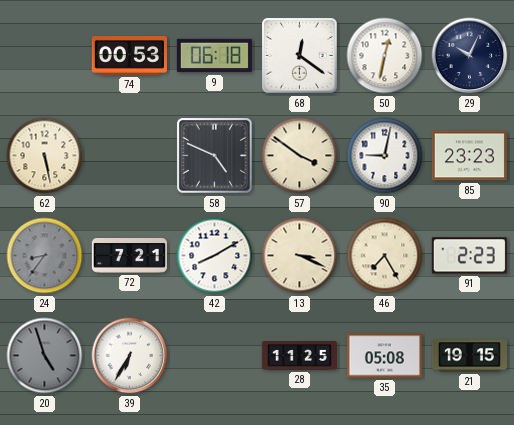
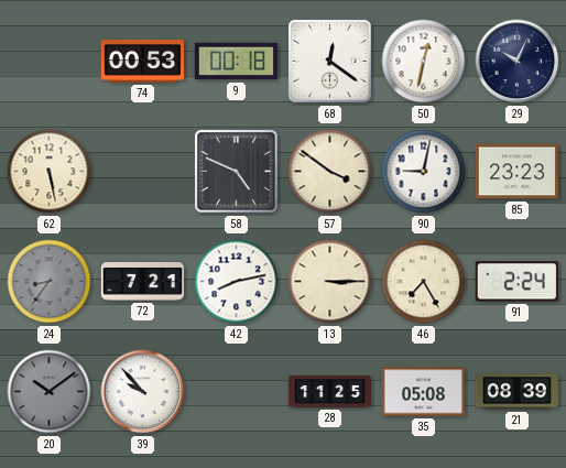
9: 06:18 -> 00:18
42: 8:10 -> 8:13
13: 3:19 -> 3:15
91: 2:23 -> 2:24
20: 4:57 -> 10:09
39: 6:35 -> 9:53
21: 19:15 -> 08:39
